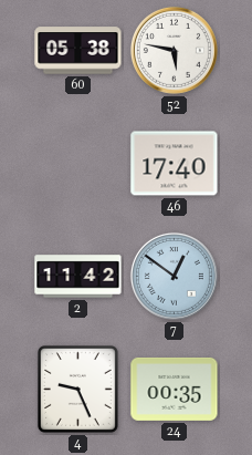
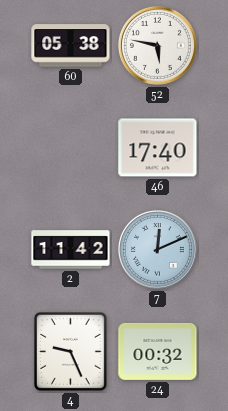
7: 12:51 -> 12:11
24: 00:35 -> 00:32
